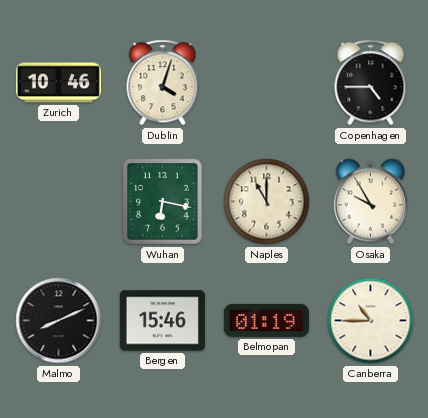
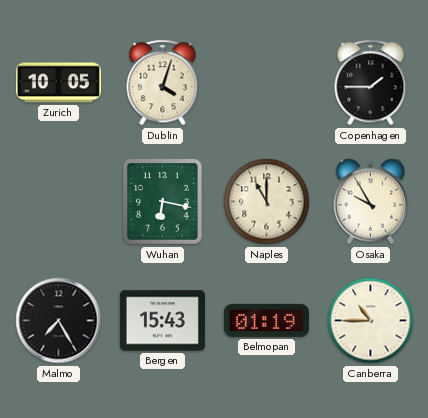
Zurich: 10:46 -> 10:05
Copenhagen: 4:45 -> 1:45
Malmo: 8:11 -> 7:25
Bergen: 15:46 -> 15:43
